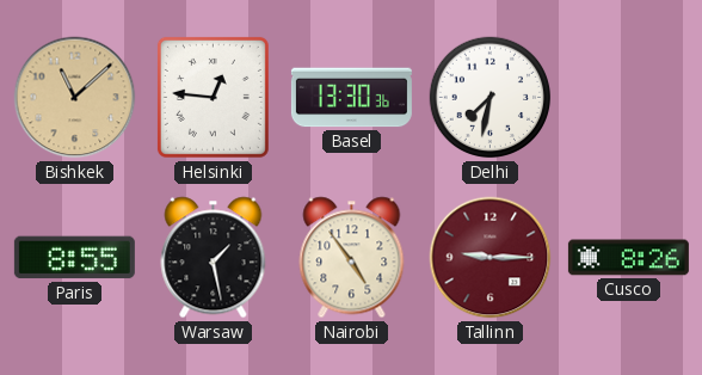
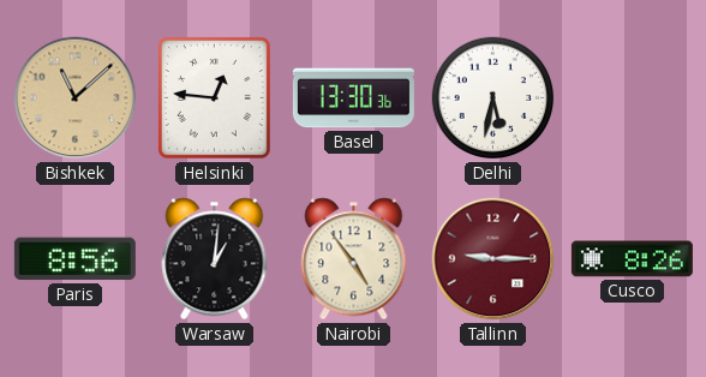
Delhi: 7:32 -> 5:32
Paris: 8:55 -> 8:56
Warsaw: 1:28 -> 1:01
